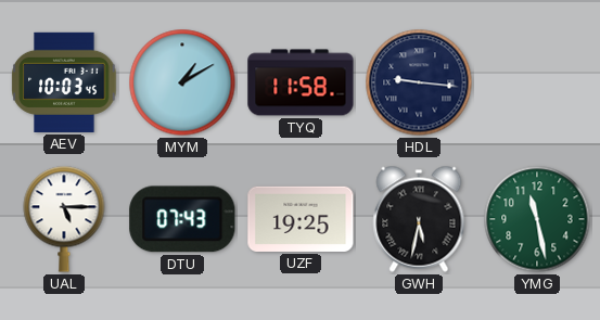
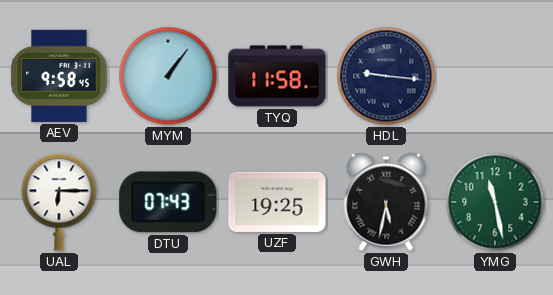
AEV: 10:03 -> 9:58
MYM: 1:10 -> 1:06
UAL: 5:15 -> 6:15
